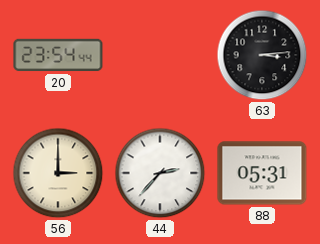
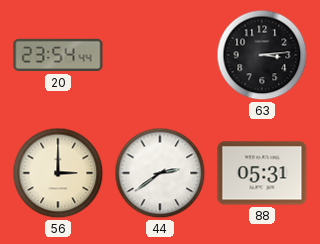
44: 2:37 -> 2:39
